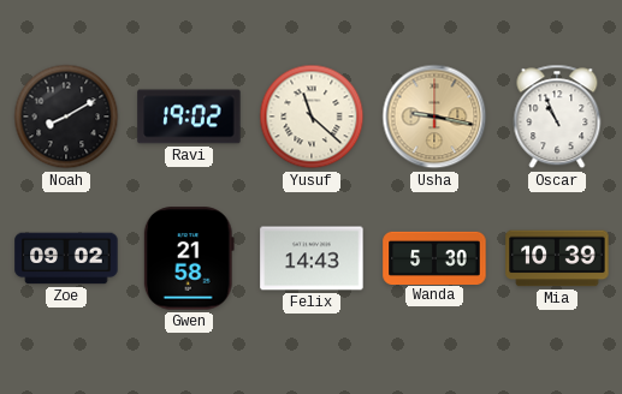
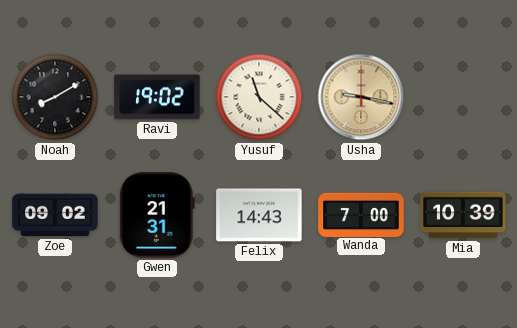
Oscar: 10:56 -> none
Gwen: 21:58 -> 21:31
Wanda: 5:30 -> 7:00
